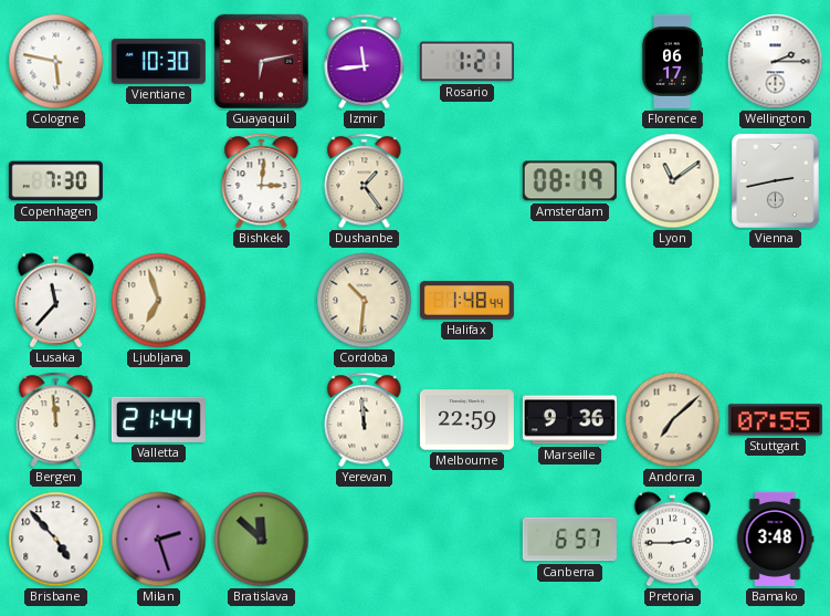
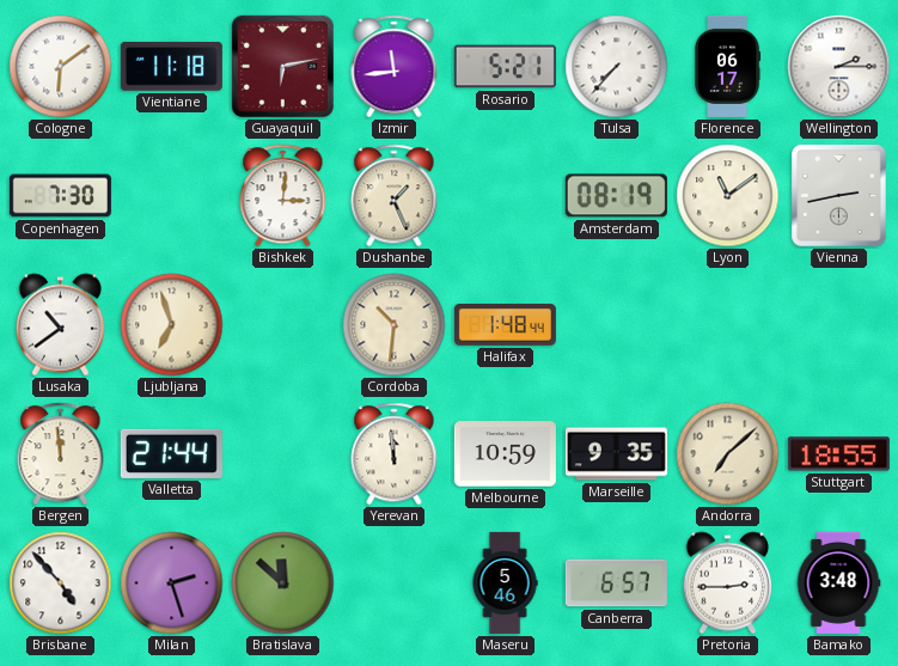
Cologne: 5:47 -> 6:09
Vientiane: 10:30 -> 11:18
Rosario: 1:21 -> 5:21
Tulsa: none -> 7:37
Dushanbe: 1:24 -> 1:26
Lusaka: 11:37 -> 10:39
Melbourne: 22:59 -> 10:59
Marseille: 9:36 -> 9:35
Stuttgart: 07:55 -> 18:55
Maseru: none -> 5:46
